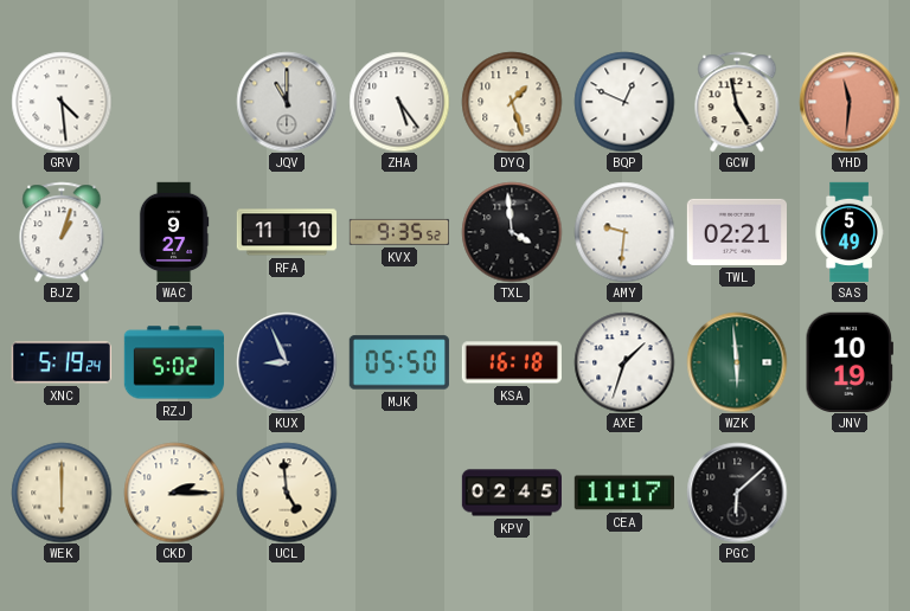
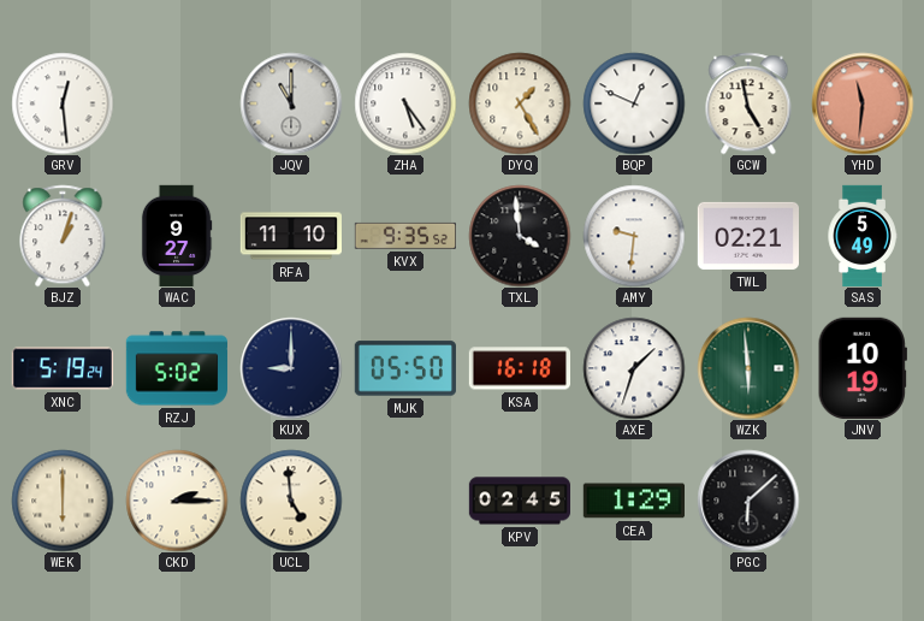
GRV: 4:29 -> 12:29
DYQ: 1:27 -> 1:25
KUX: 8:56 -> 9:00
CEA: 11:17 -> 1:29
